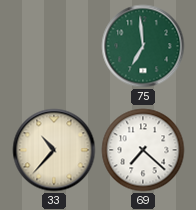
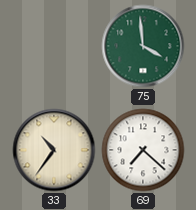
75: 6:59 -> 3:59
33: 10:37 -> 10:36
